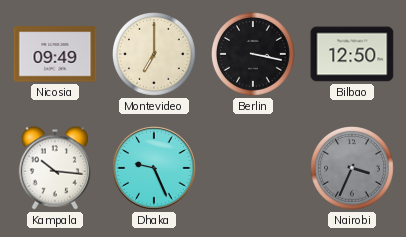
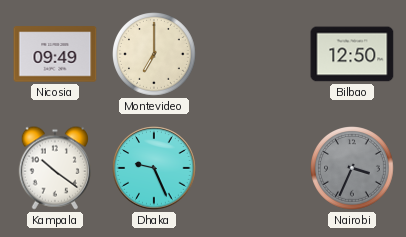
Berlin: 3:17 -> none
Kampala: 10:16 -> 10:21
